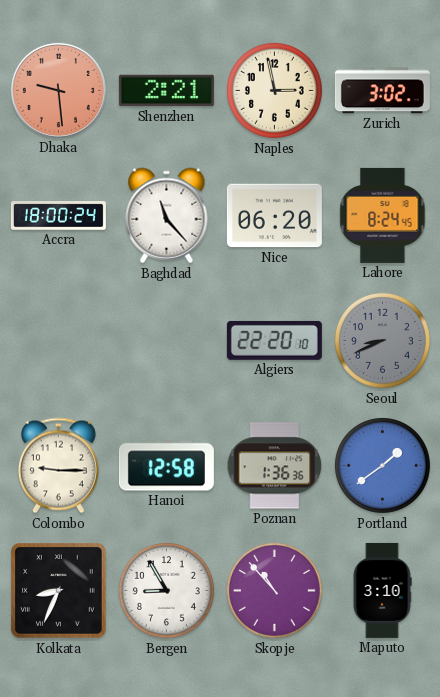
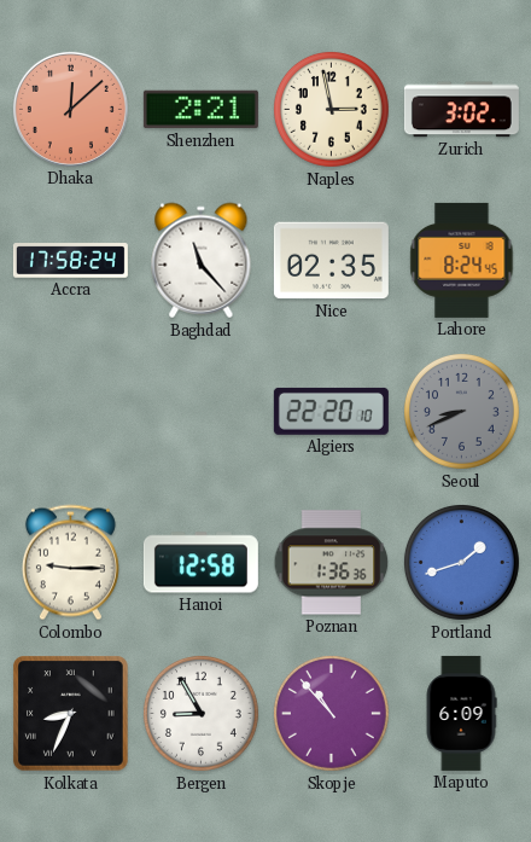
Dhaka: 9:29 -> 12:08
Accra: 18:00 -> 17:58
Nice: 06:20 -> 02:35
Portland: 1:39 -> 1:42
Maputo: 3:10 -> 6:09
